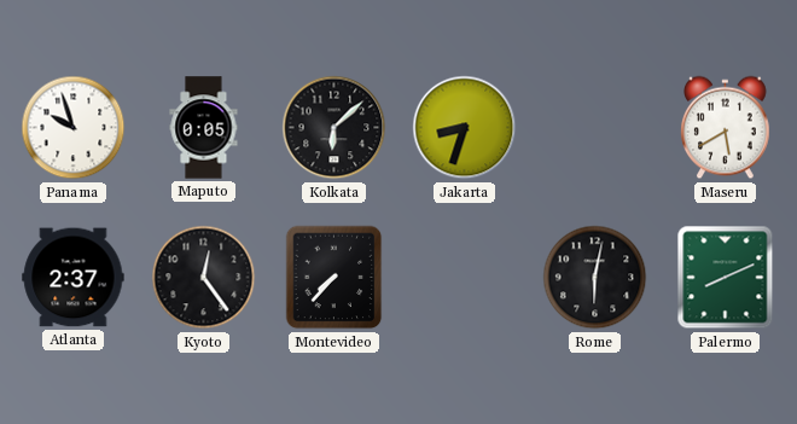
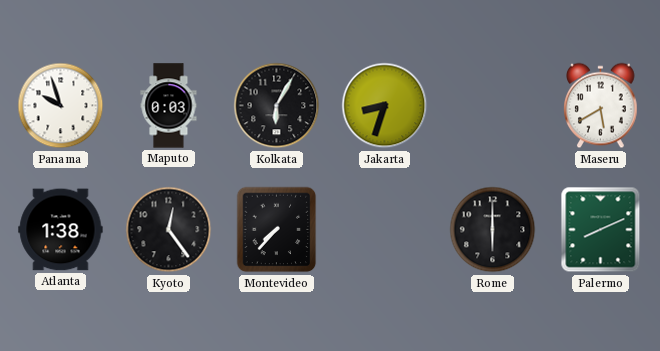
Maputo: 0:05 -> 0:03
Kolkata: 6:08 -> 6:05
Atlanta: 2:37 -> 1:38
Rome: 6:02 -> 6:00
